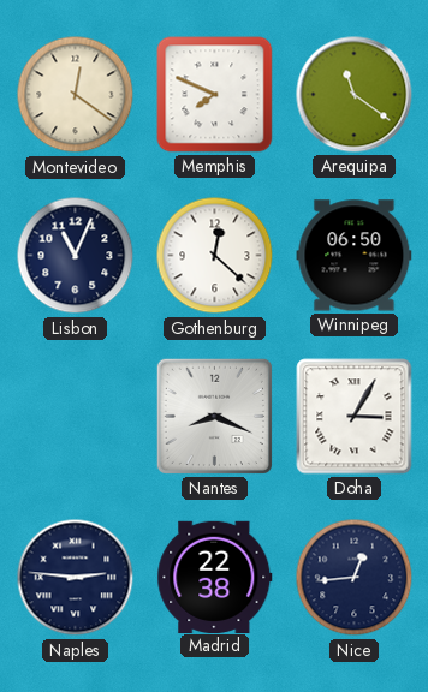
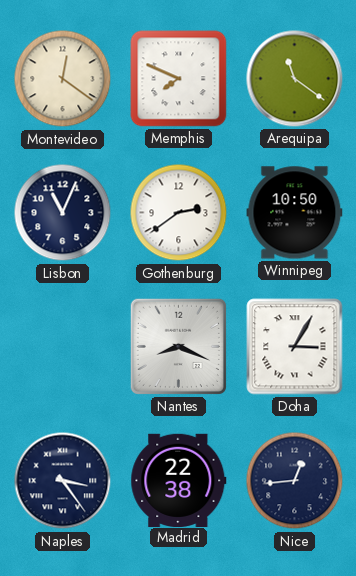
Gothenburg: 12:22 -> 2:39
Winnipeg: 06:50 -> 10:50
Naples: 2:46 -> 3:24
